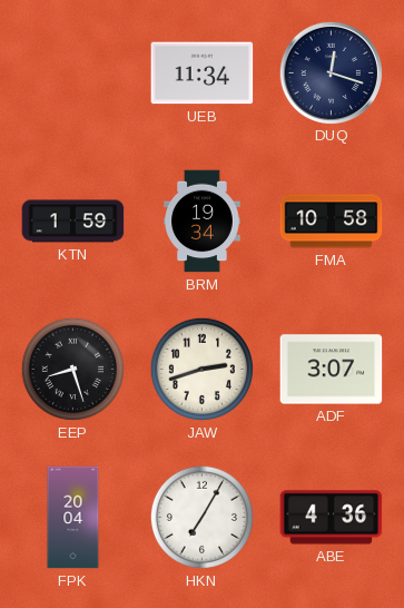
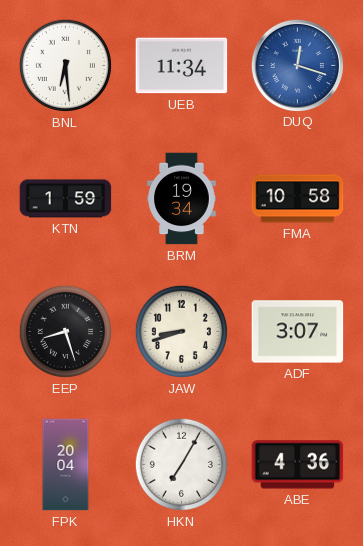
BNL: none -> 6:29
DUQ dial: navy -> blue
JAW: 2:42 -> 8:42
